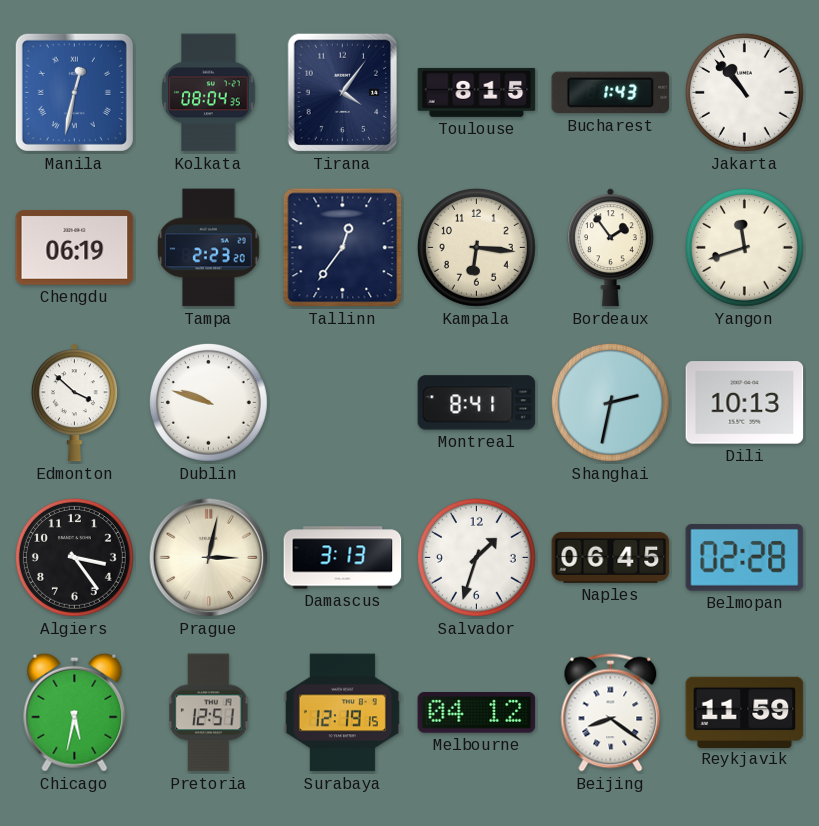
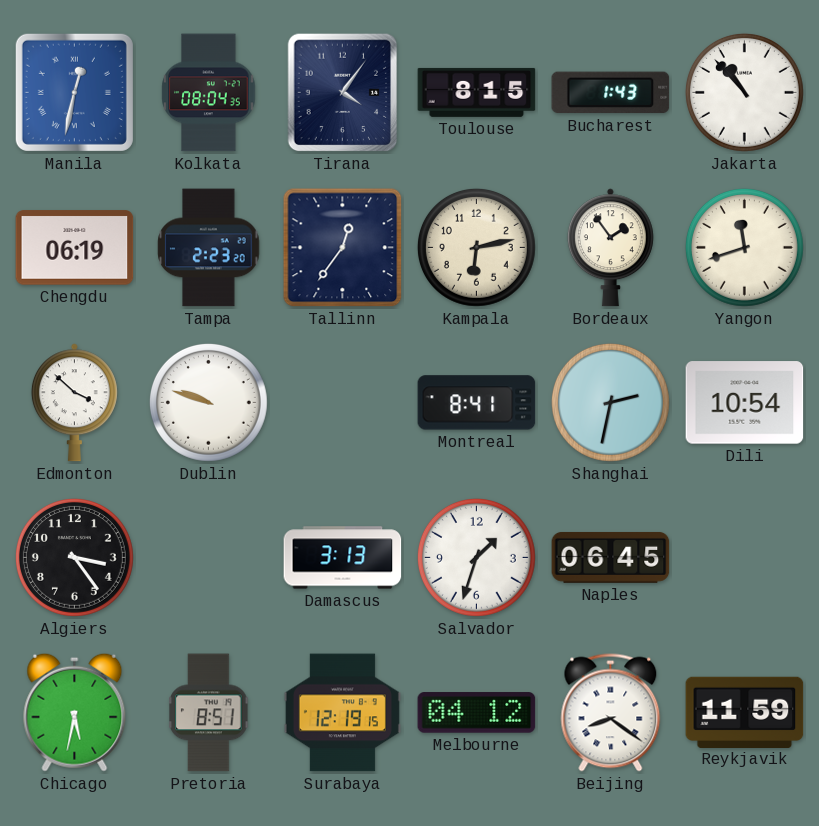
Kampala: 6:16 -> 6:13
Dili: 10:13 -> 10:54
Prague: 3:02 -> none
Belmopan: 02:28 -> none
Pretoria: 12:51 -> 8:51
